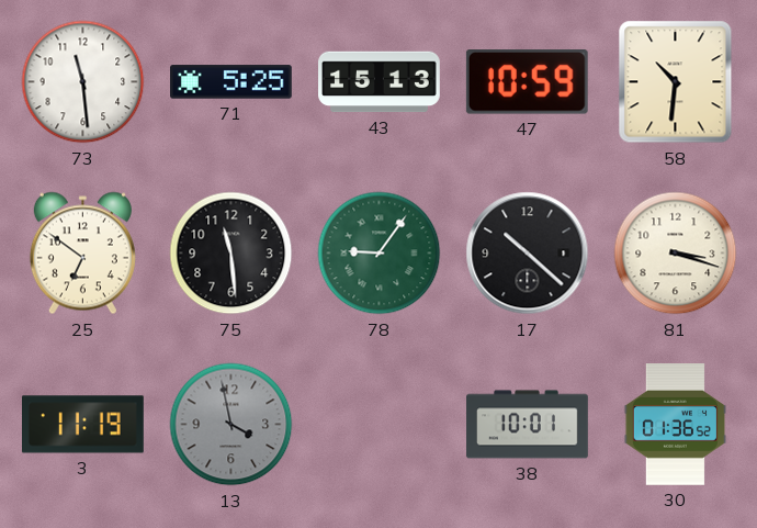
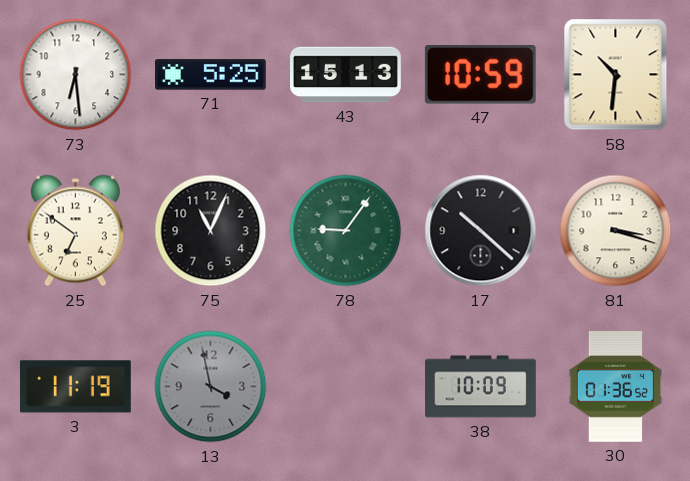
73: 11:29 -> 6:29
75: 11:29 -> 11:04
38: 10:01 -> 10:09
